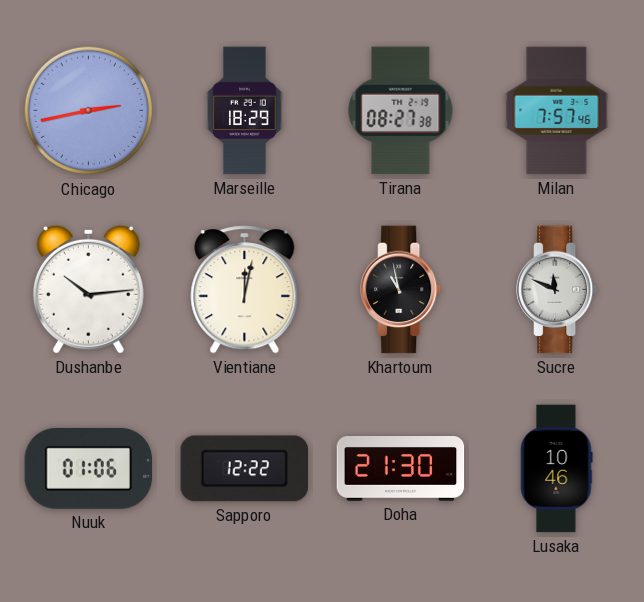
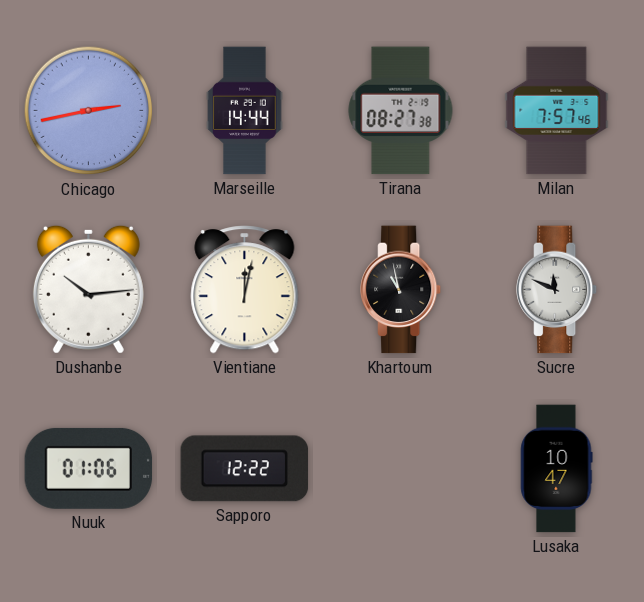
Marseille: 18:29 -> 14:44
Doha: 21:30 -> none
Lusaka: 10:46 -> 10:47
